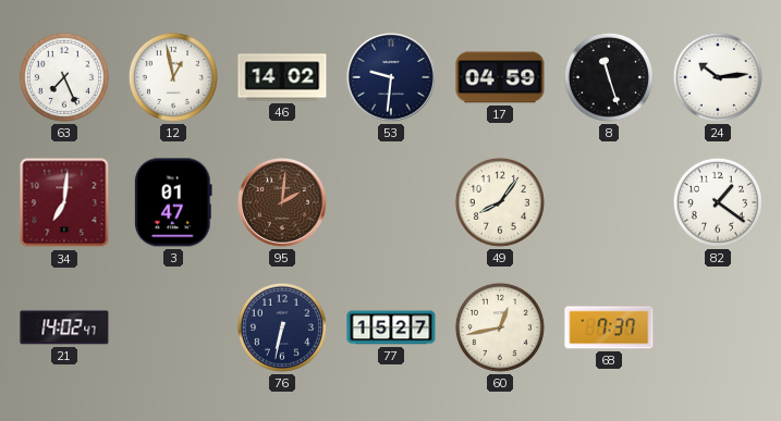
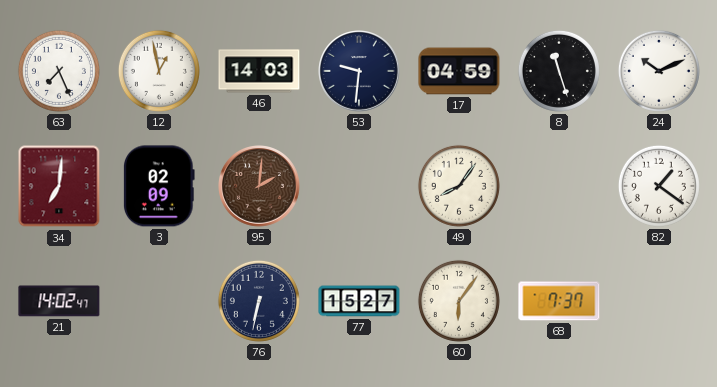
46: 14:02 -> 14:03
24: 10:14 -> 10:11
3: 01:47 -> 02:09
60: 12:43 -> 6:06
